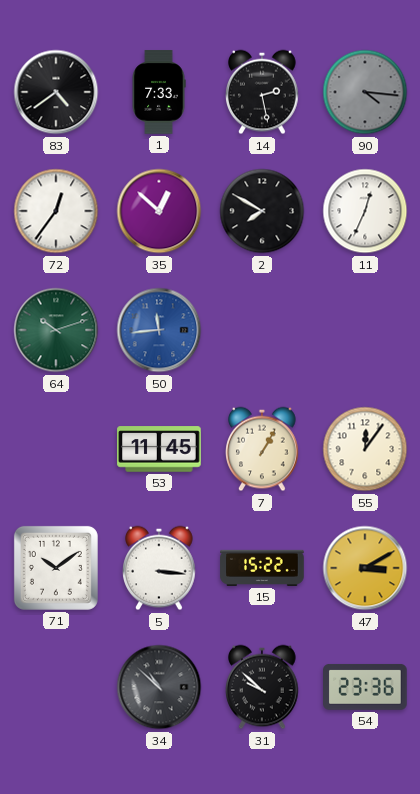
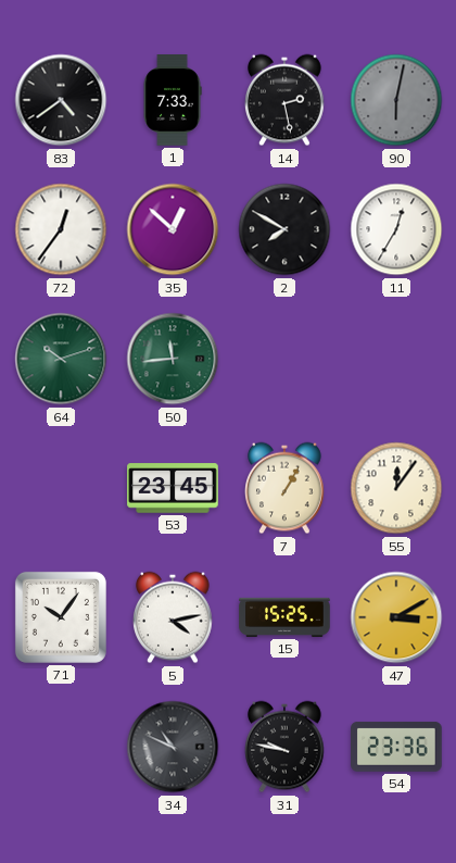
90: 4:16 -> 6:02
11: 12:34 -> 12:35
50 dial: blue -> green
53: 11:45 -> 23:45
71: 10:09 -> 10:06
5: 3:16 -> 4:13
15: 15:22 -> 15:25
34: 10:52 -> 10:49
31: 9:52 -> 9:47
